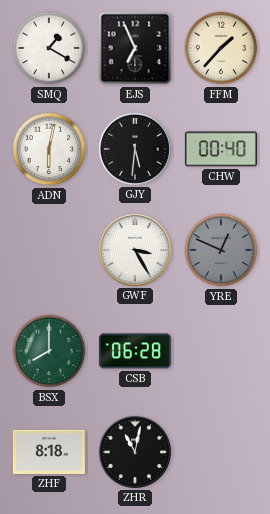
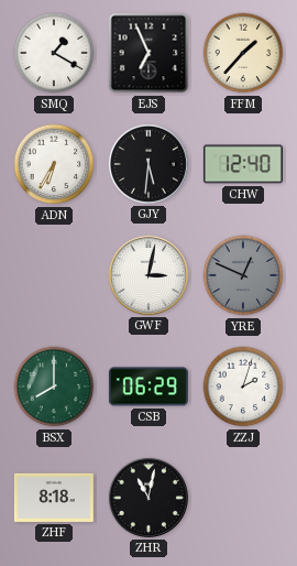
ADN: 6:02 -> 6:35
CHW: 00:40 -> 12:40
GWF: 3:25 -> 3:02
CSB: 06:28 -> 06:29
ZZJ: none -> 2:03
